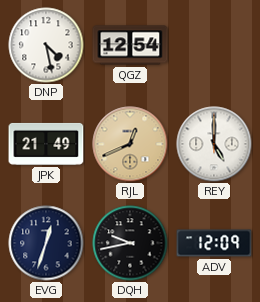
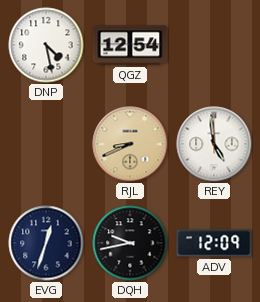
JPK: 21:49 -> none
RJL: 12:41 -> 8:41
REY: 5:00 -> 4:59
